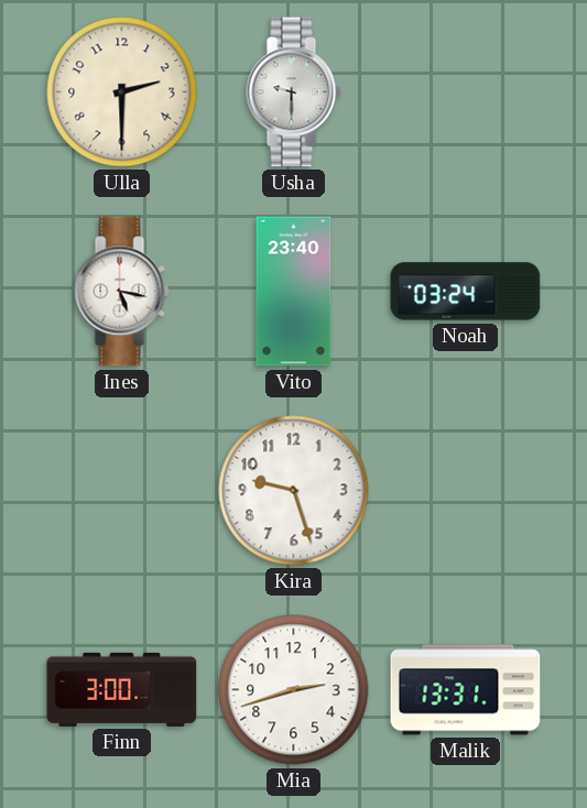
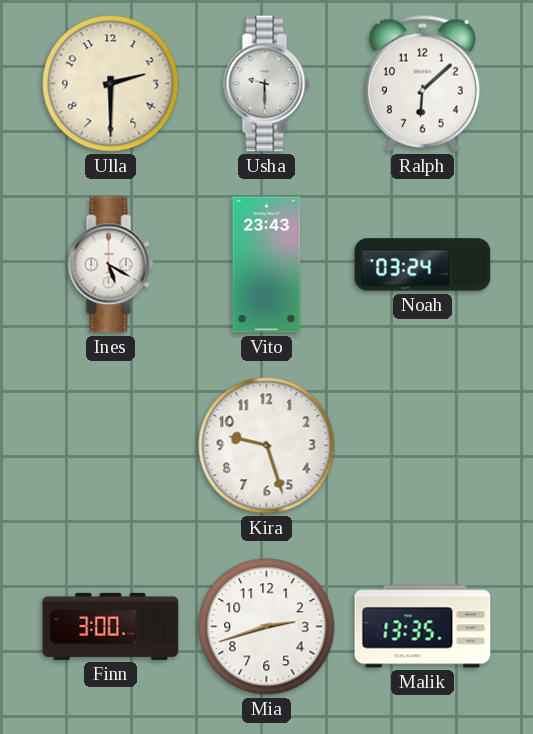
Ralph: none -> 6:08
Ines: 5:17 -> 5:20
Vito: 23:40 -> 23:43
Malik: 13:31 -> 13:35
